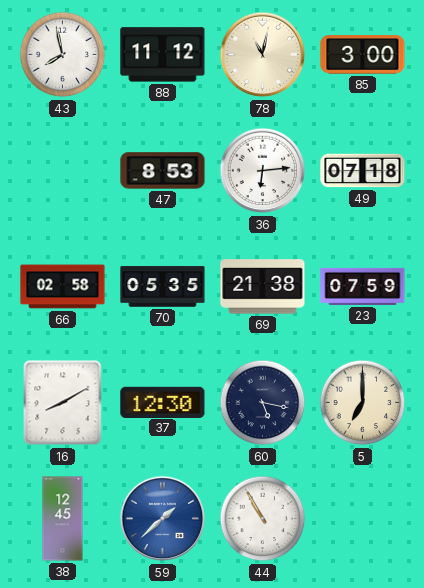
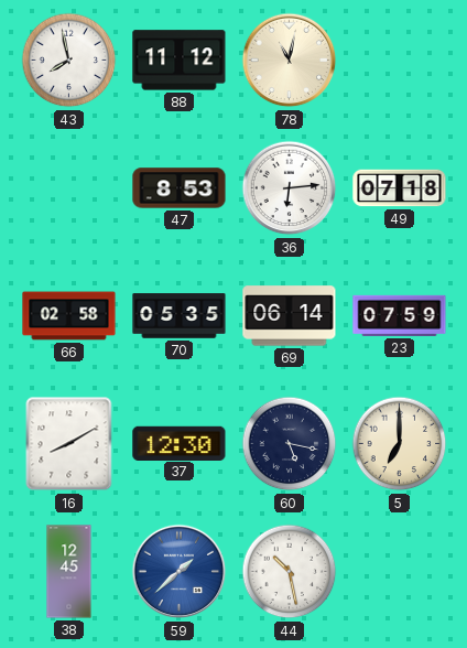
85: 3:00 -> none
69: 21:38 -> 06:14
44: 10:55 -> 10:28
